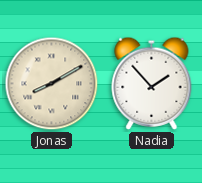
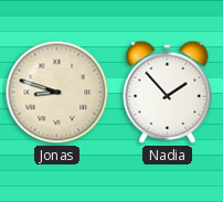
Jonas: 8:10 -> 8:48
